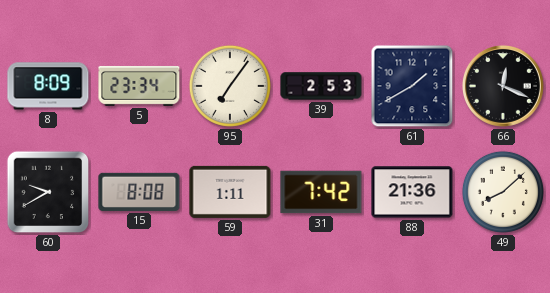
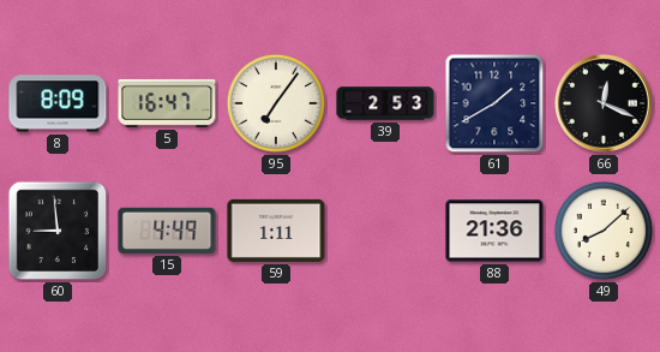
5: 23:34 -> 16:47
60: 9:40 -> 8:59
15: 8:08 -> 4:49
31: 7:42 -> none
